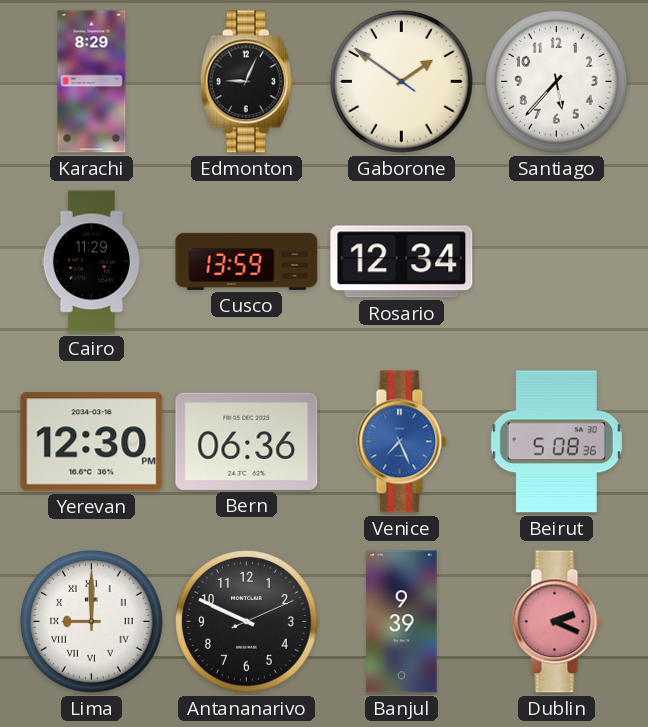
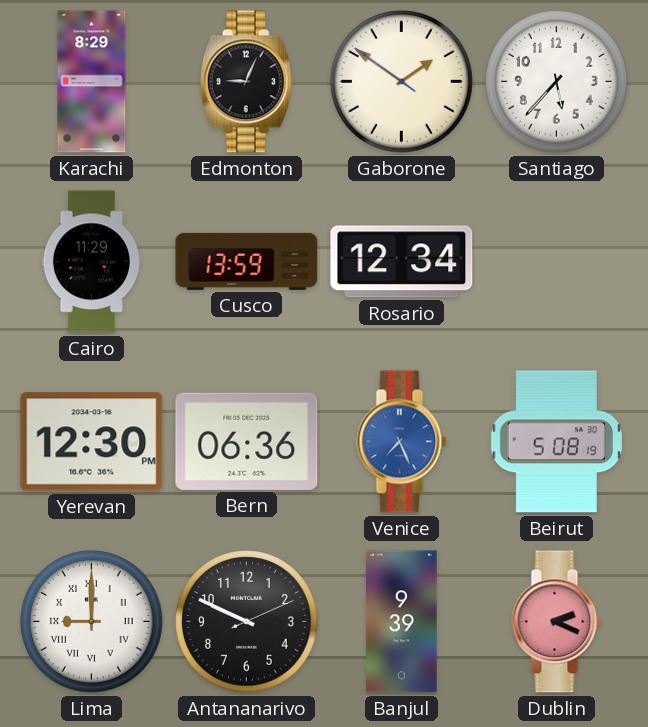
Beirut: 5:08:36 -> 5:08:19
